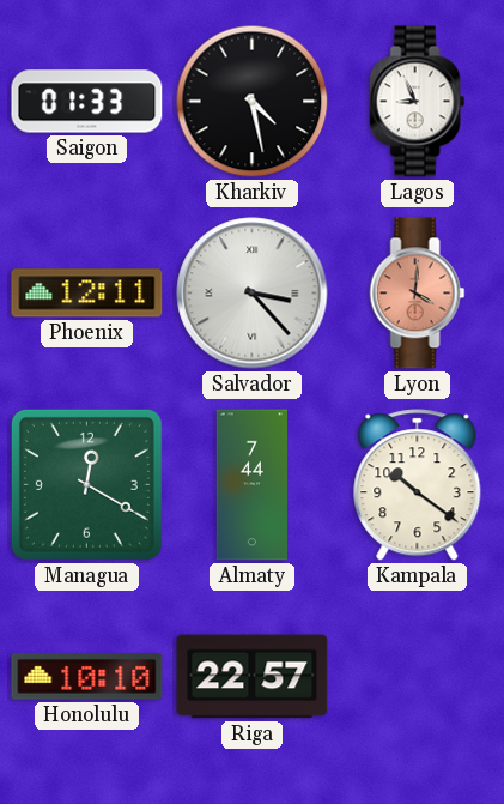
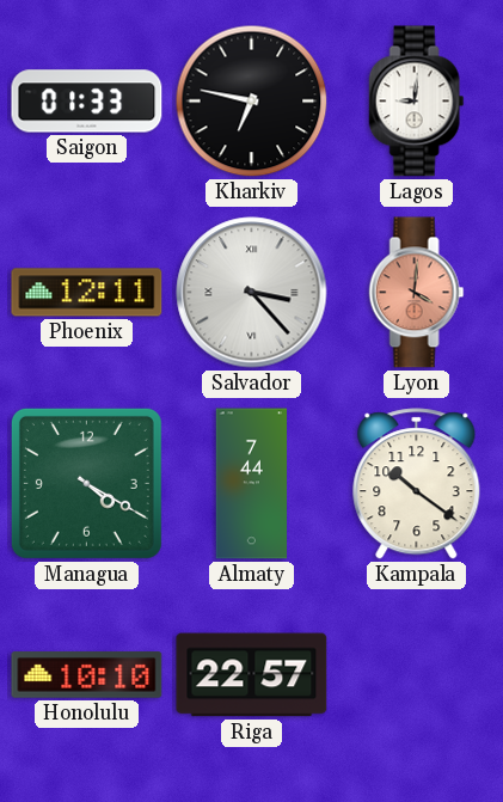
Kharkiv: 4:28 -> 6:47
Lagos: 8:56 -> 9:01
Managua: 12:20 -> 4:20
